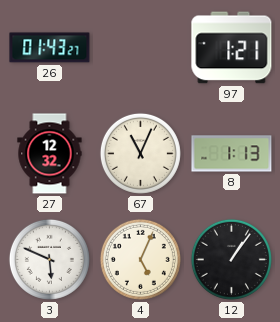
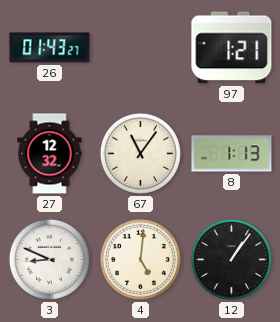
67: 11:04 -> 11:06
3: 5:49 -> 8:49
4: 5:04 -> 5:01
